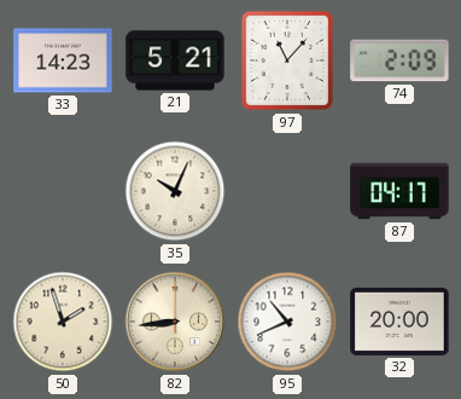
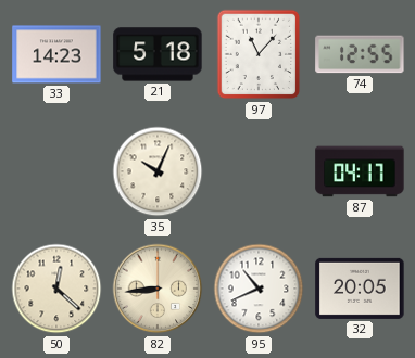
21: 5:21 -> 5:18
74: 2:09 -> 12:55
50: 1:57 -> 12:22
32: 20:00 -> 20:05
